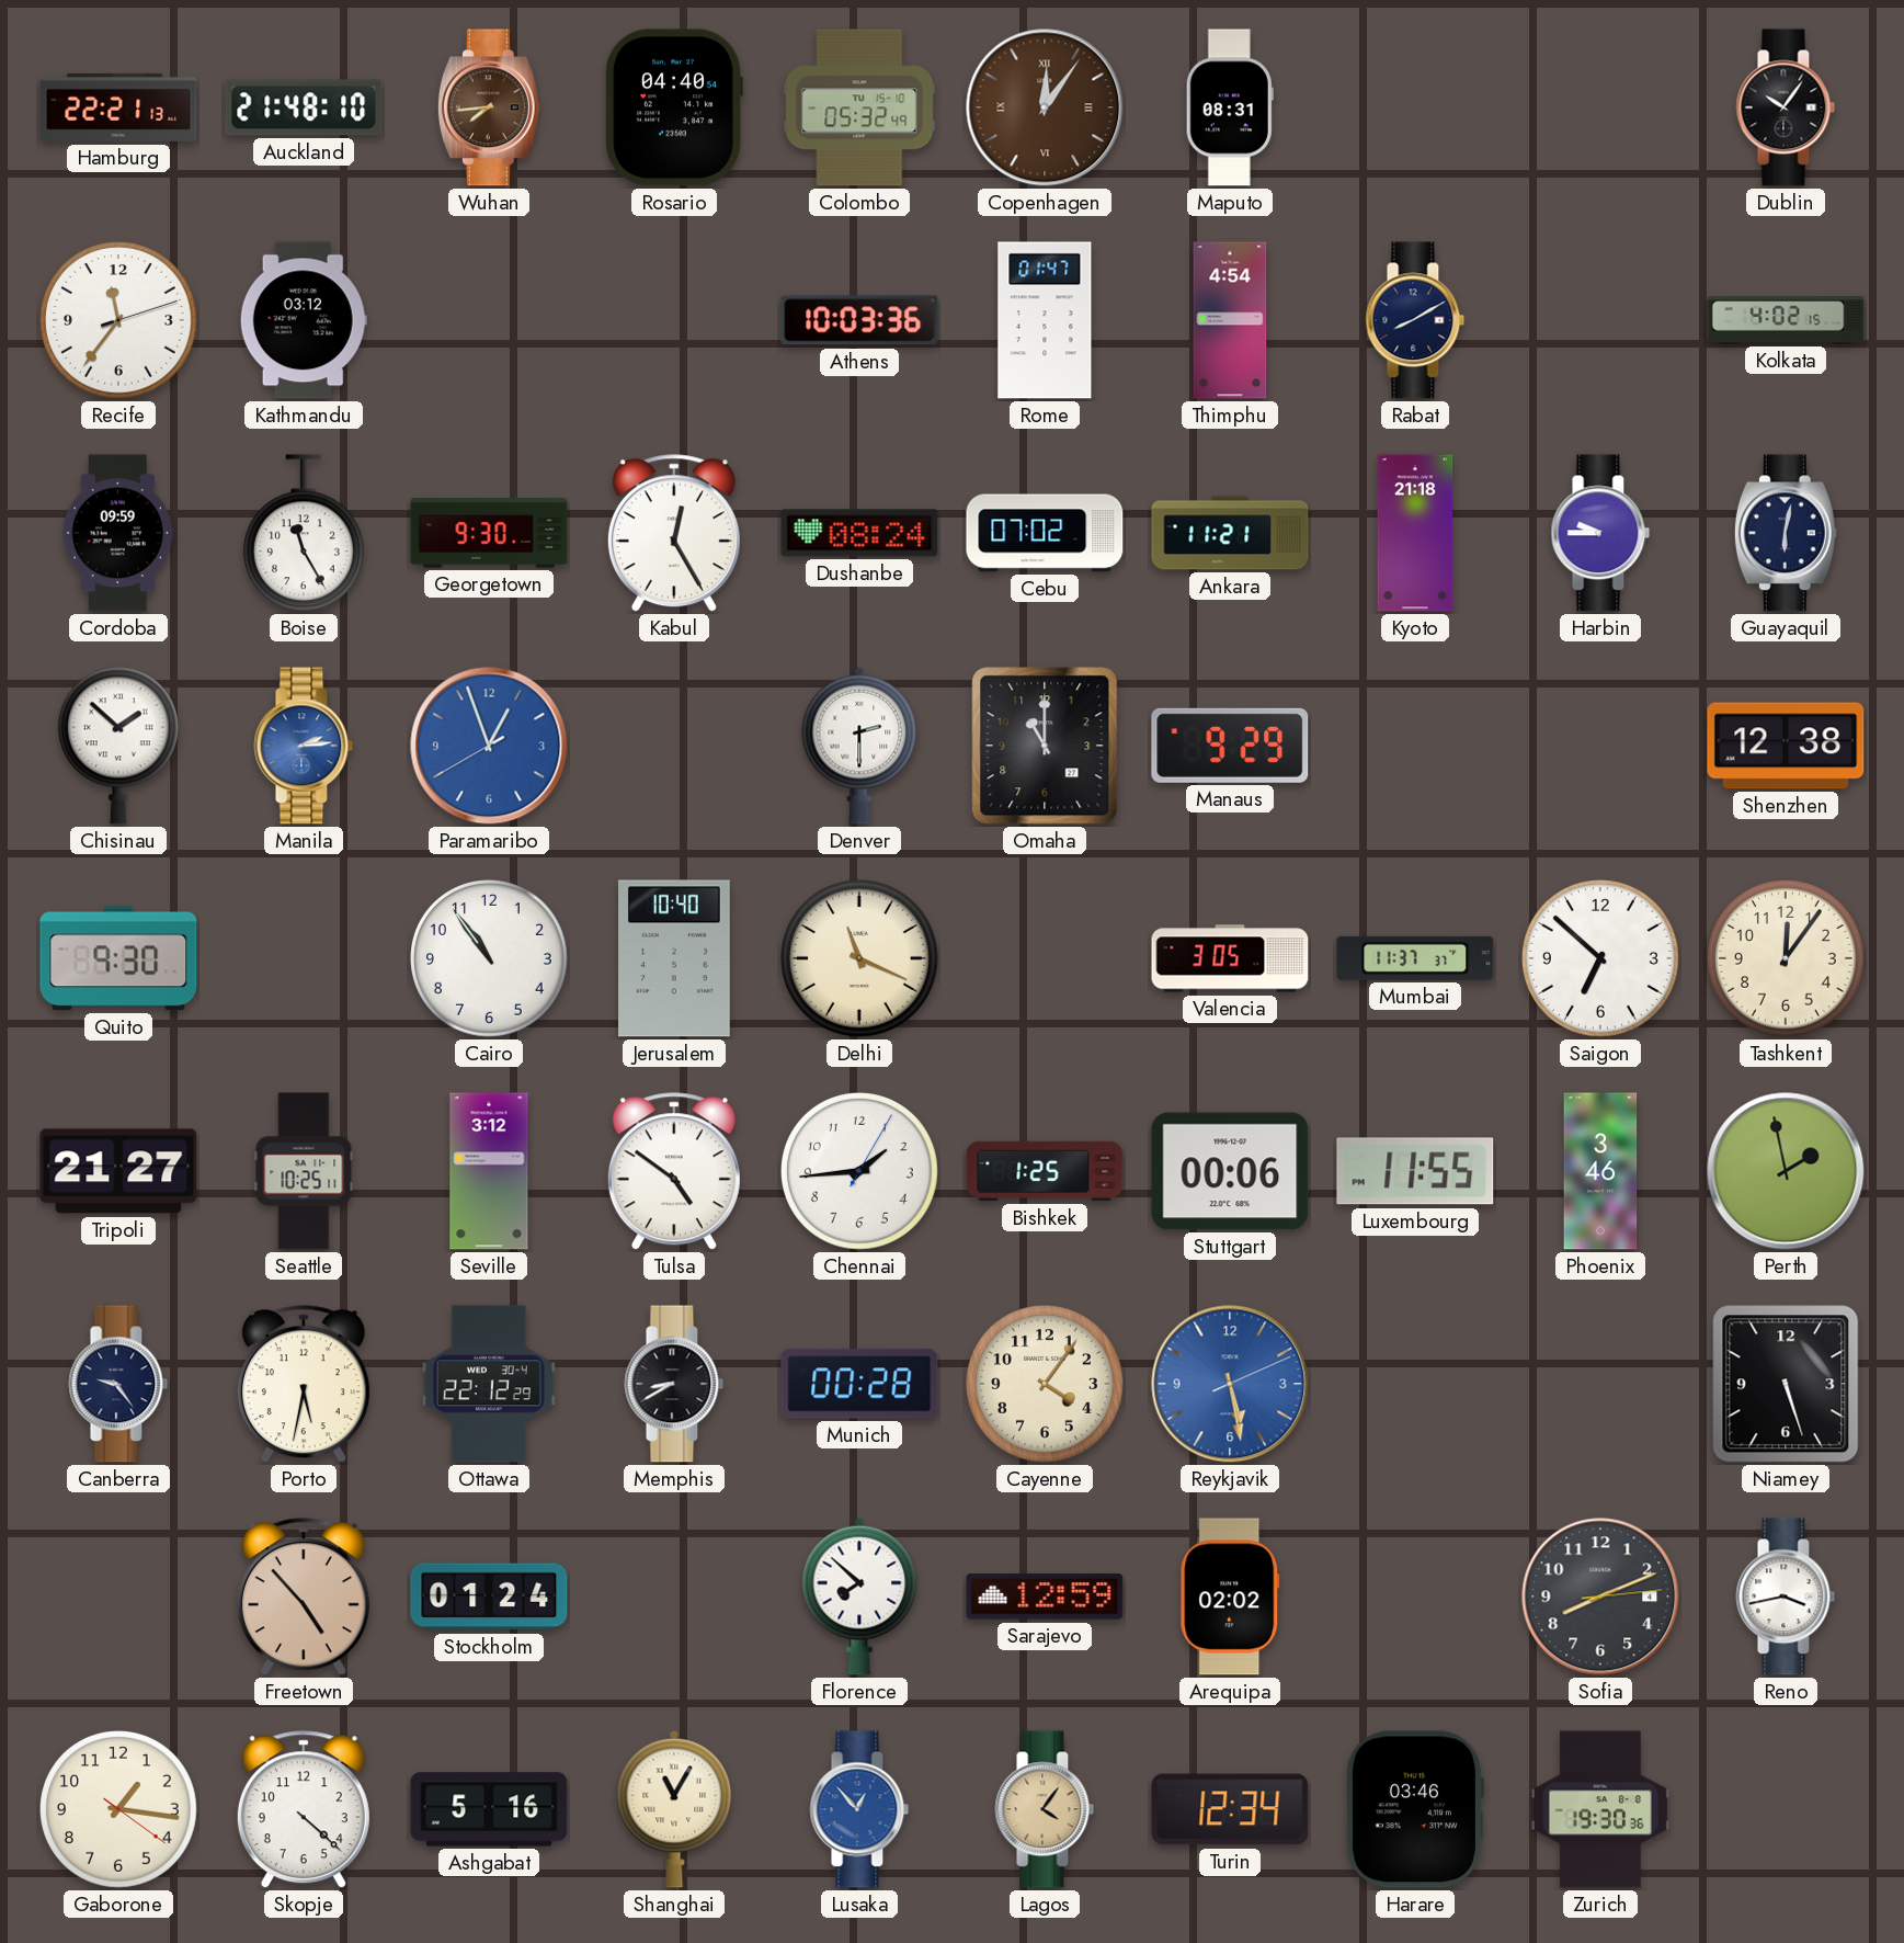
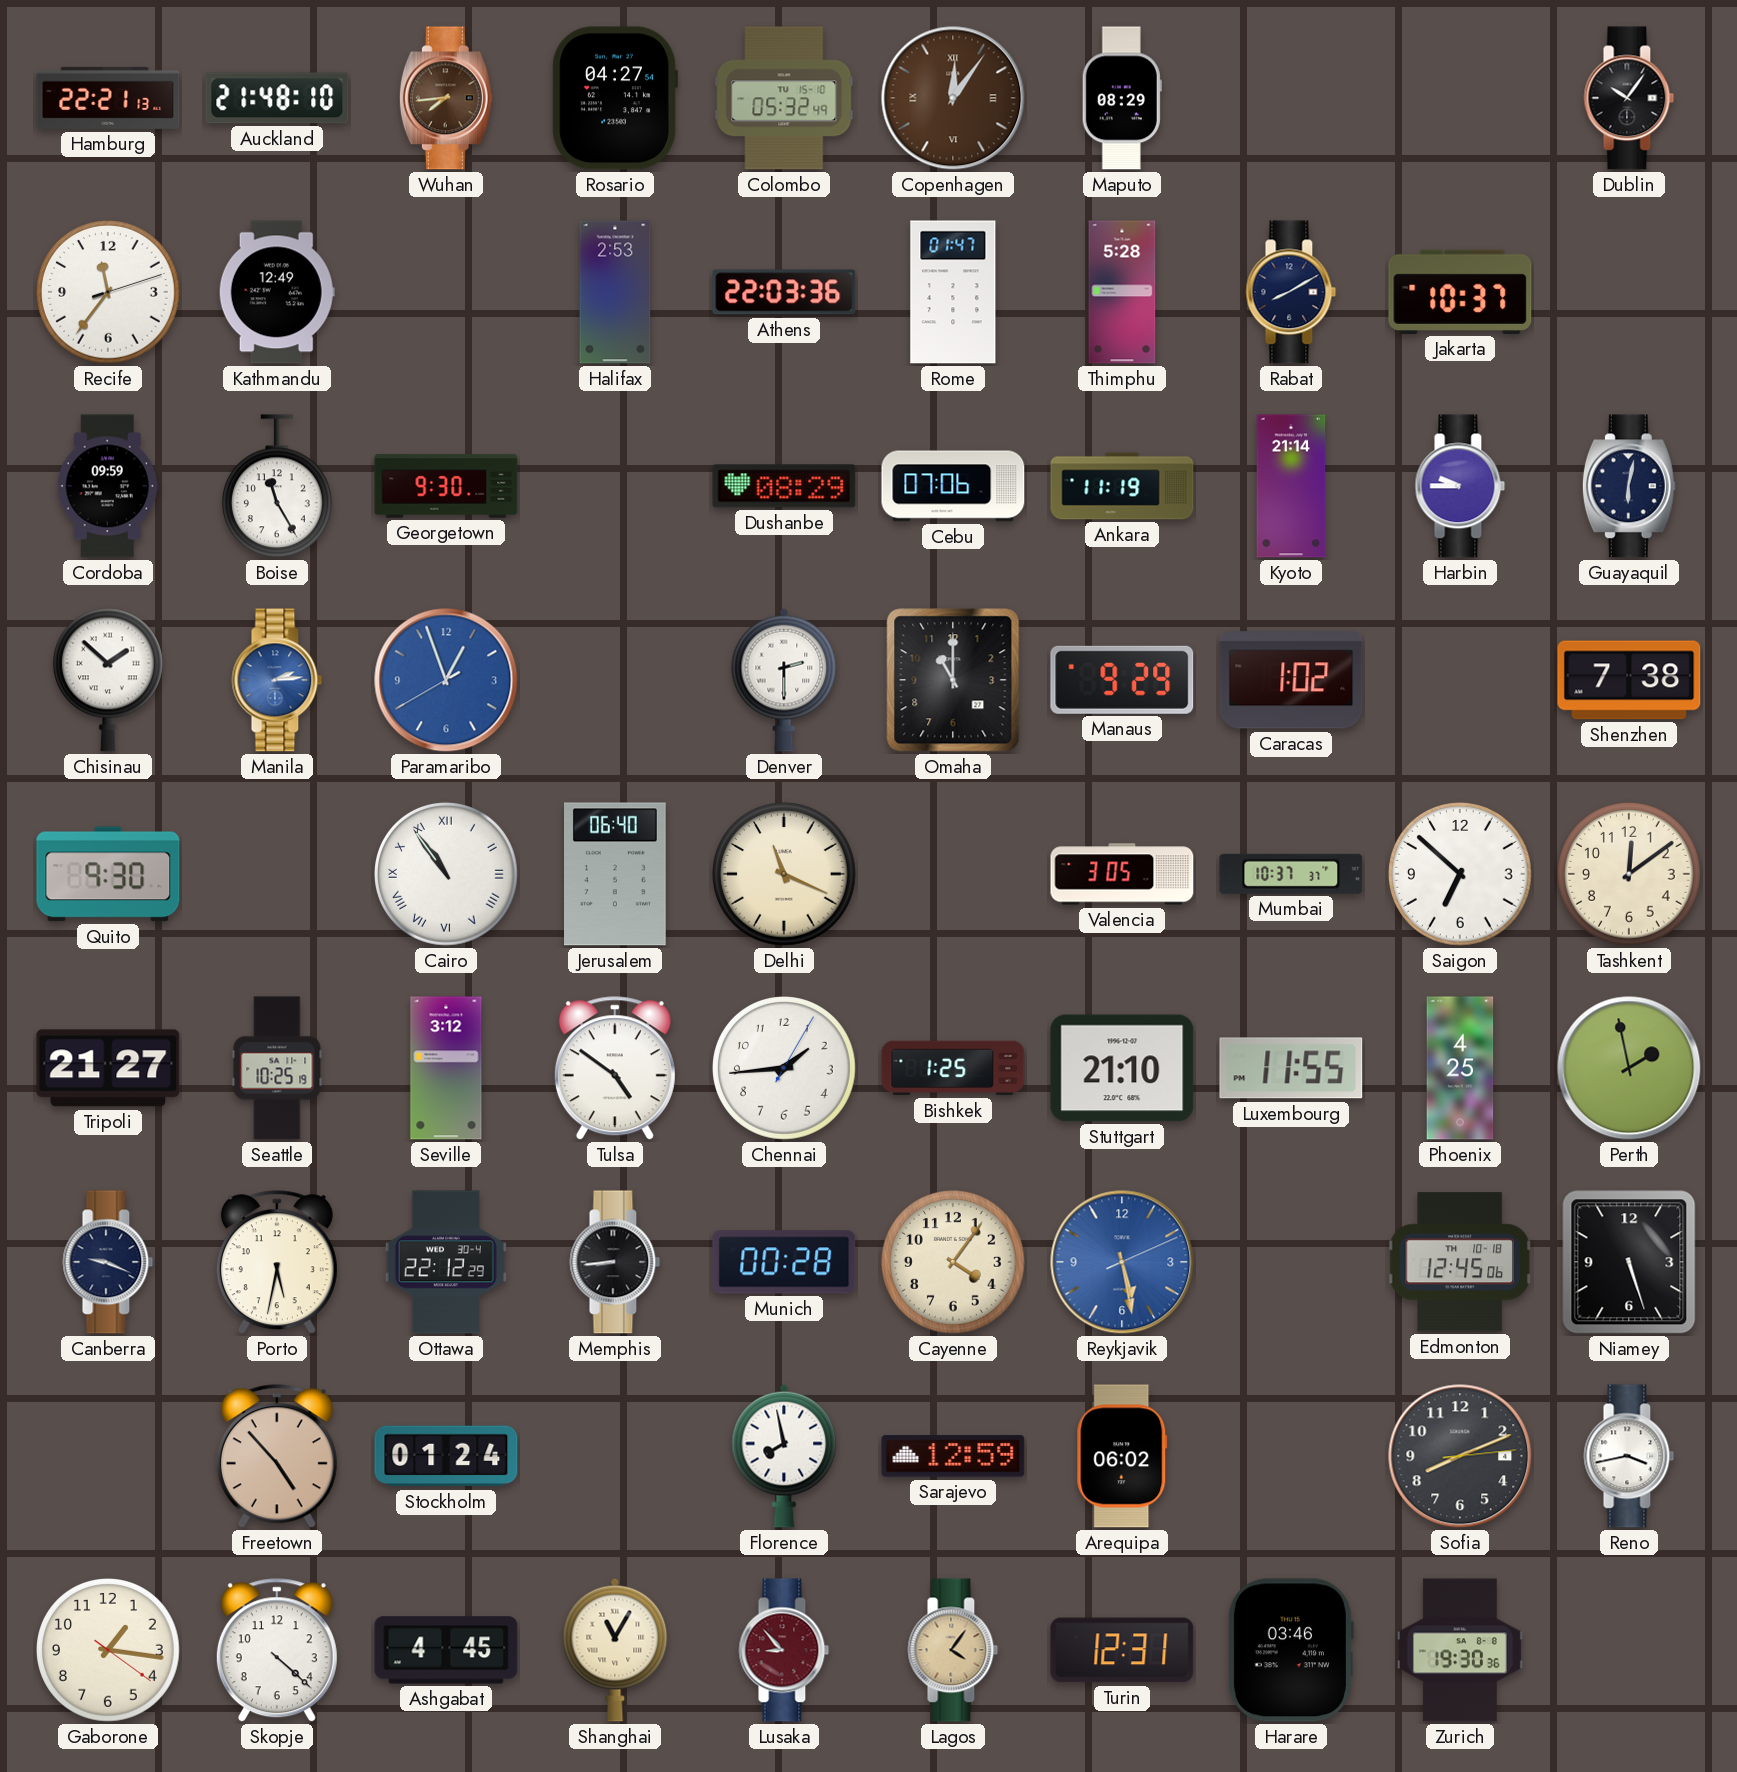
Rosario: 04:40 -> 04:27
Maputo: 08:31 -> 08:29
Kathmandu: 03:12 -> 12:49
Halifax: none -> 2:53
Athens: 10:03 -> 22:03
Thimphu: 4:54 -> 5:28
Jakarta: none -> 10:37
Kolkata: 4:02 -> none
Kabul: 12:25 -> none
Dushanbe: 08:24 -> 08:29
Cebu: 07:02 -> 07:06
Ankara: 11:21 -> 11:19
Kyoto: 21:18 -> 21:14
Caracas: none -> 1:02
Shenzhen: 12:38 -> 7:38
Cairo numerals: Arabic -> Roman
Jerusalem: 10:40 -> 06:40
Mumbai: 11:37 -> 10:37
Tashkent: 12:06 -> 12:09
Seattle: 10:25:11 -> 10:25:19
Stuttgart: 00:06 -> 21:10
Phoenix: 3:46 -> 4:25
Canberra: 9:24 -> 9:19
Memphis: 8:40 -> 8:44
Edmonton: none -> 12:45
Florence: 7:52 -> 7:58
Arequipa: 02:02 -> 06:02
Ashgabat: 5:16 -> 4:45
Lusaka: 12:53 -> 8:53
Lusaka dial: blue -> burgundy
Turin: 12:34 -> 12:31
